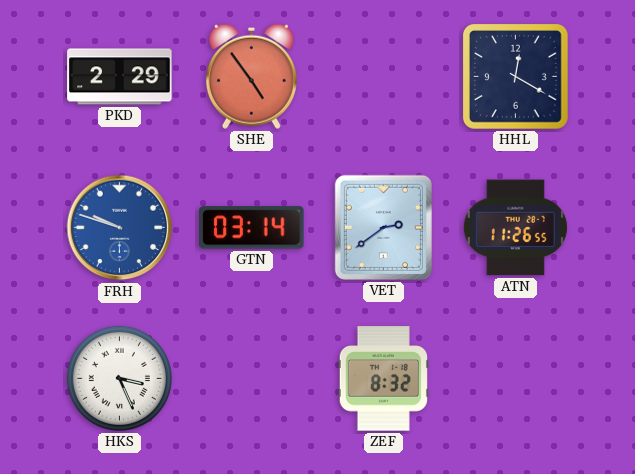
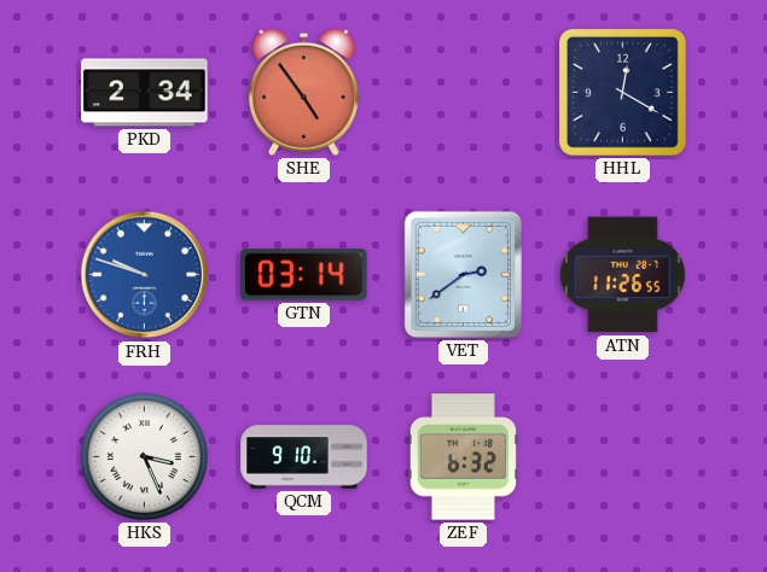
PKD: 2:29 -> 2:34
QCM: none -> 9:10
ZEF: 8:32 -> 6:32
